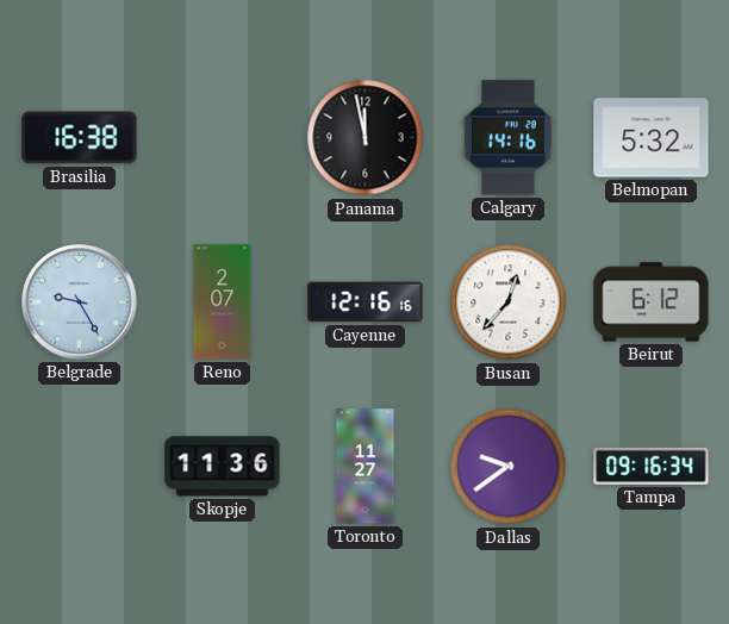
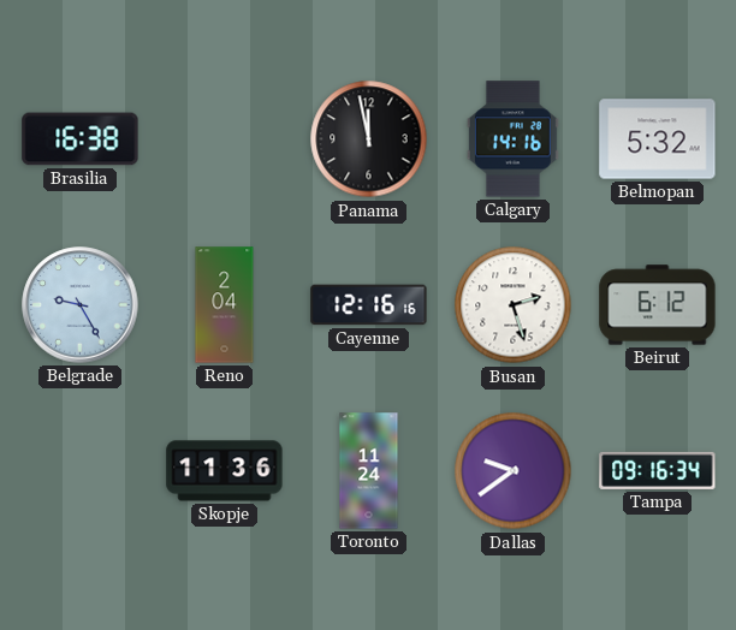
Reno: 2:07 -> 2:04
Busan: 12:37 -> 2:27
Toronto: 11:27 -> 11:24
